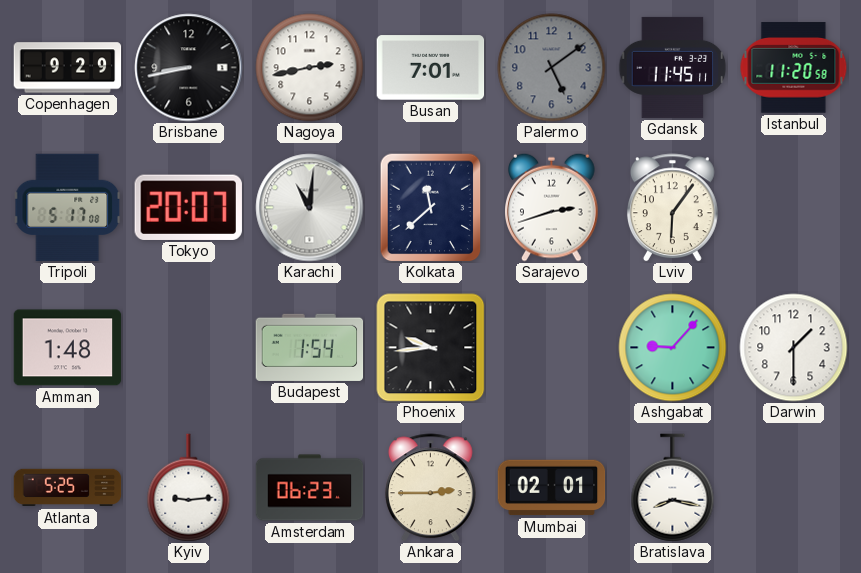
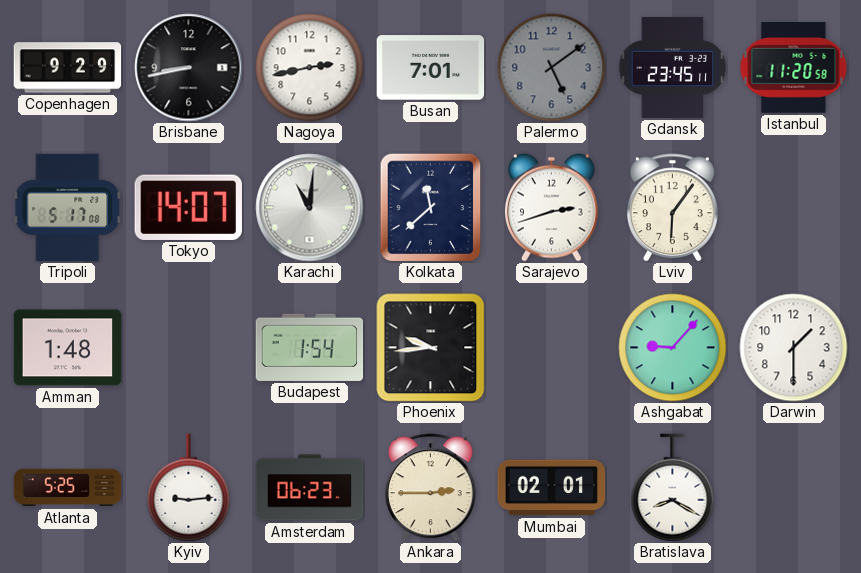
Gdansk: 11:45 -> 23:45
Tokyo: 20:07 -> 14:07
Bratislava: 8:17 -> 8:20
